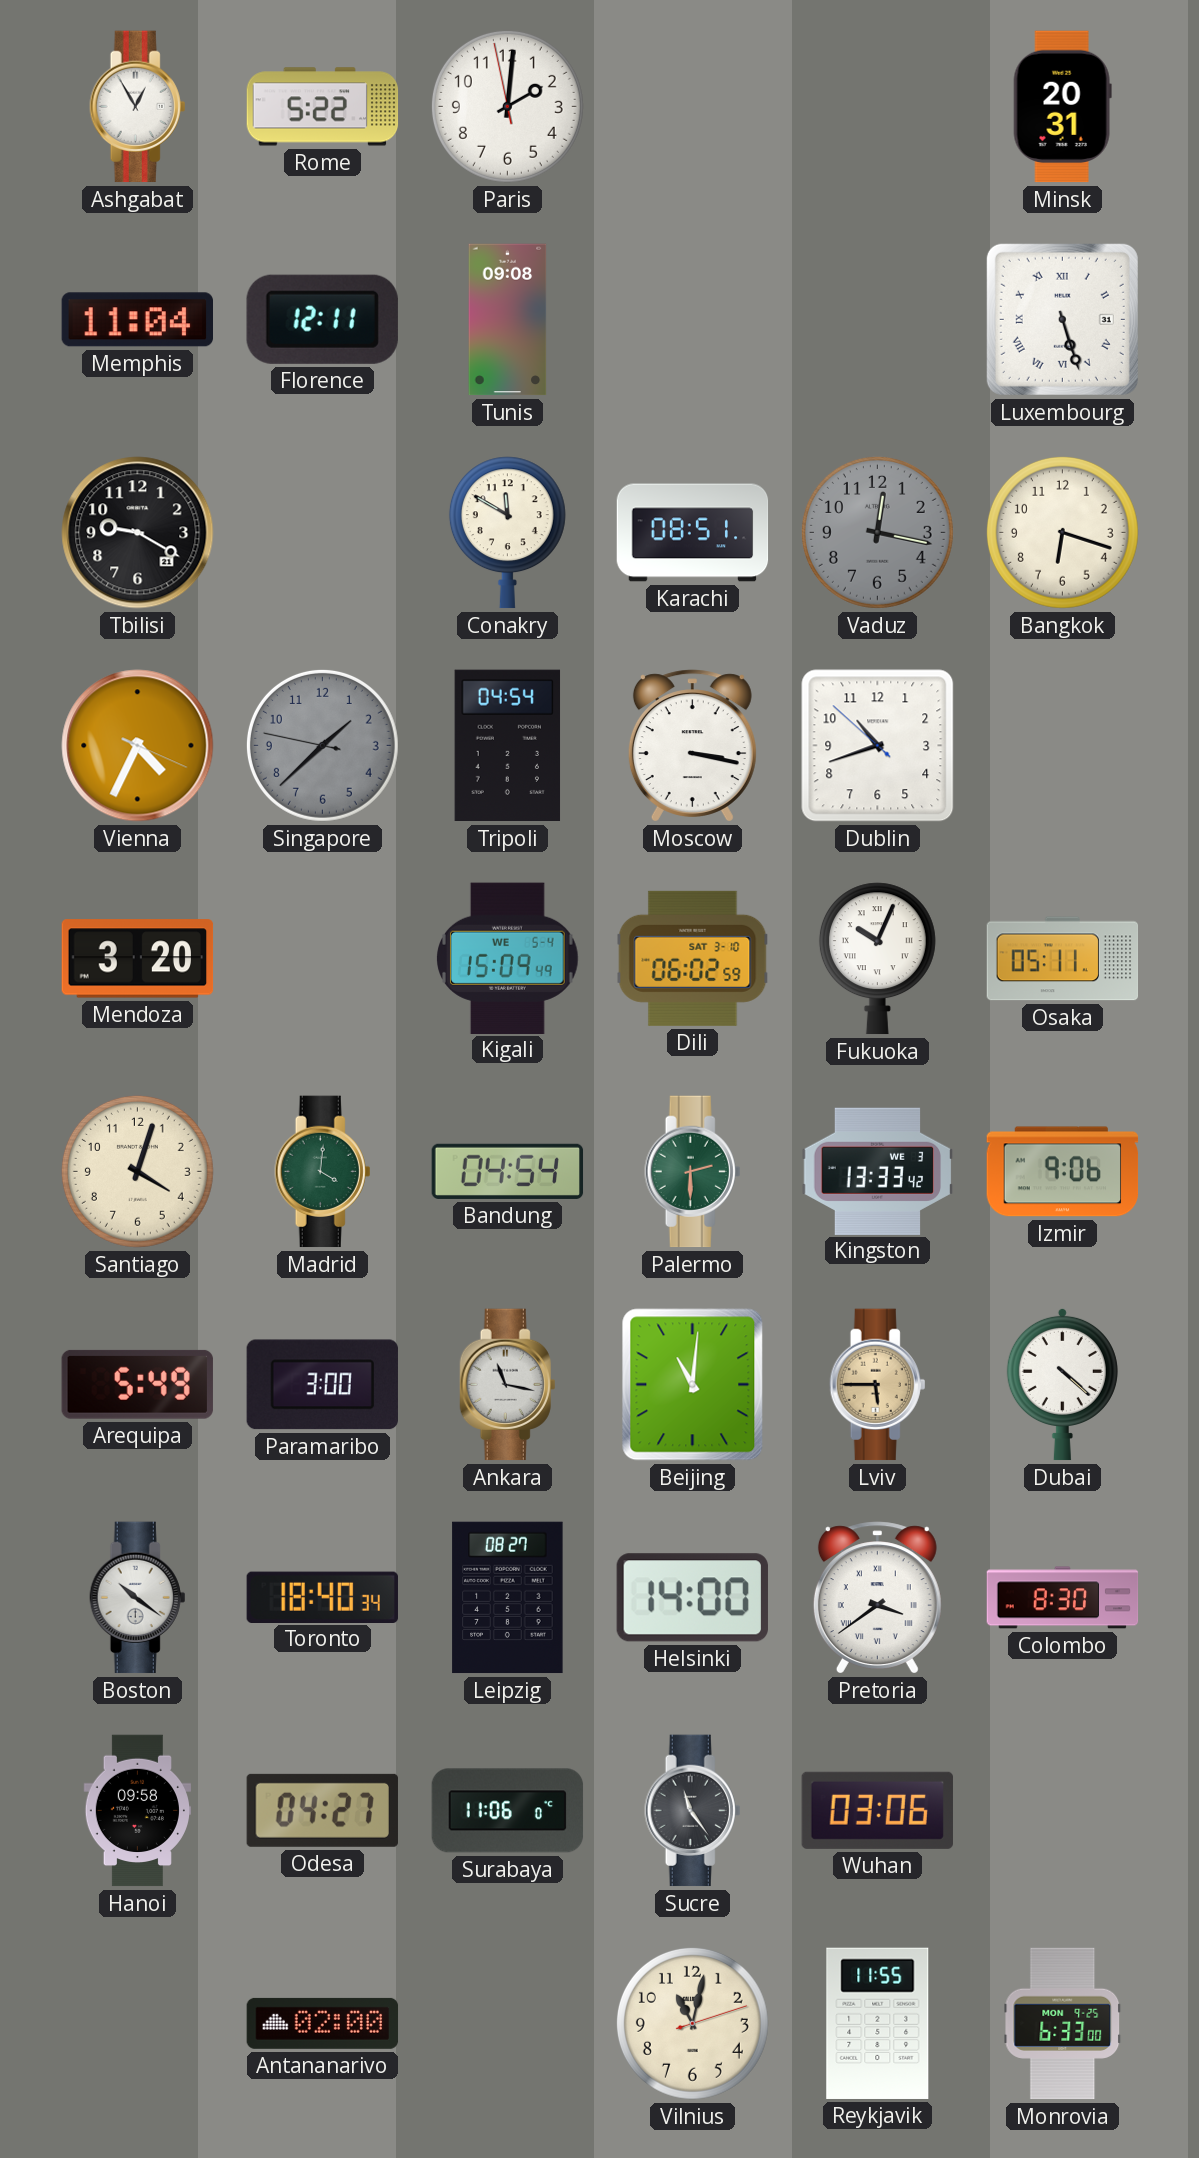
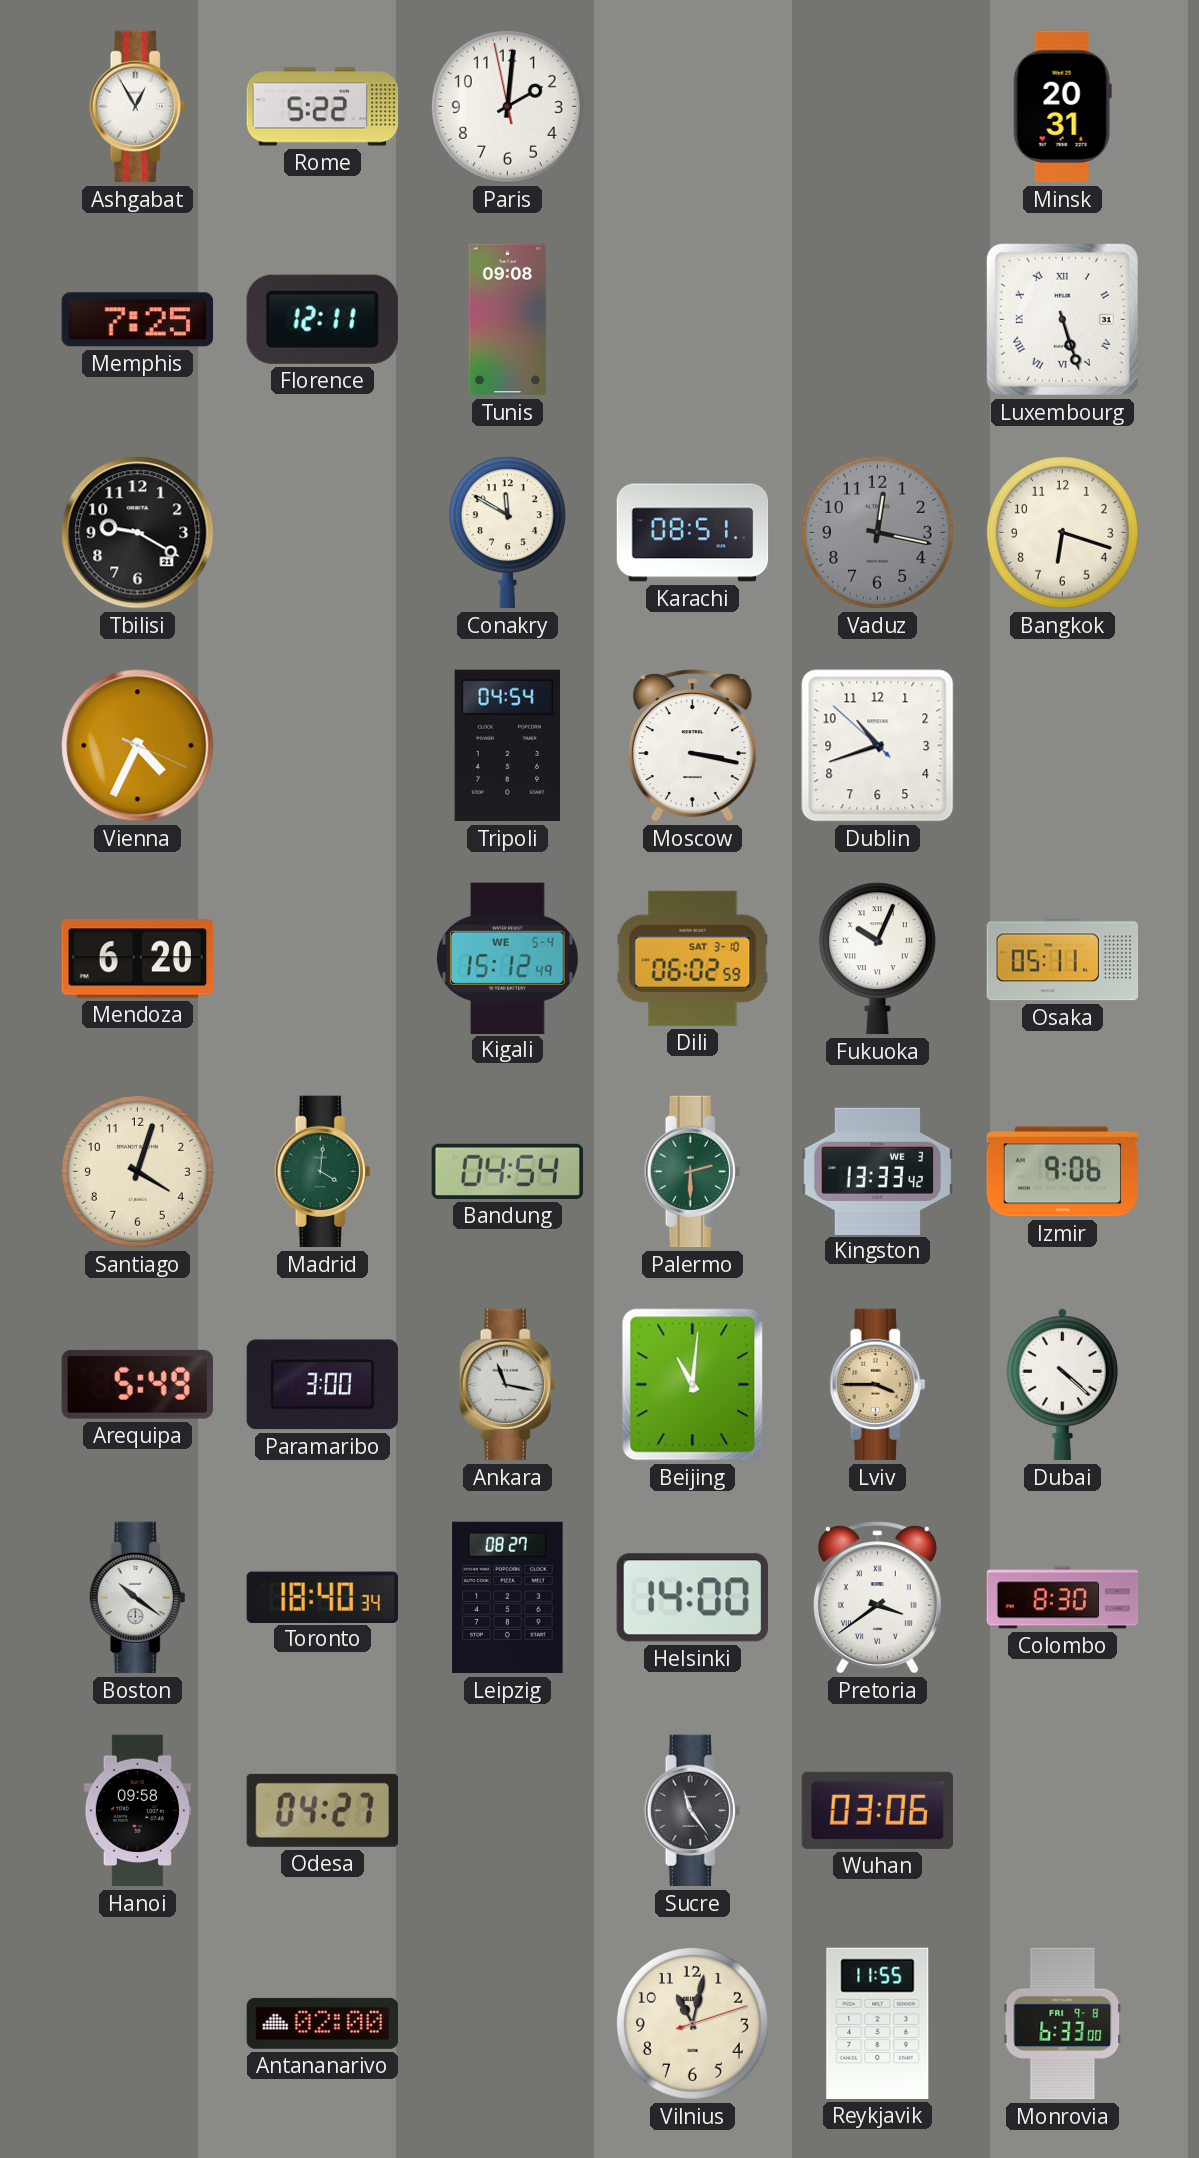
Memphis: 11:04 -> 7:25
Singapore: 1:37 -> none
Mendoza: 3:20 -> 6:20
Kigali: 15:09 -> 15:12
Lviv: 5:45 -> 3:45
Surabaya: 11:06 -> none
Monrovia date: MON 9-25 -> FRI 9-8
